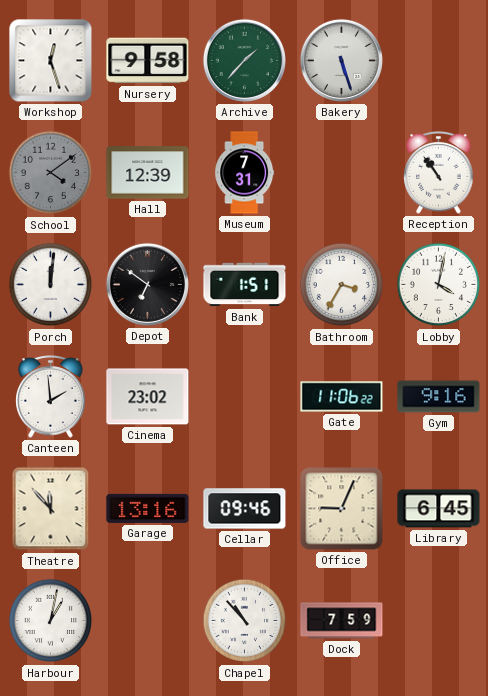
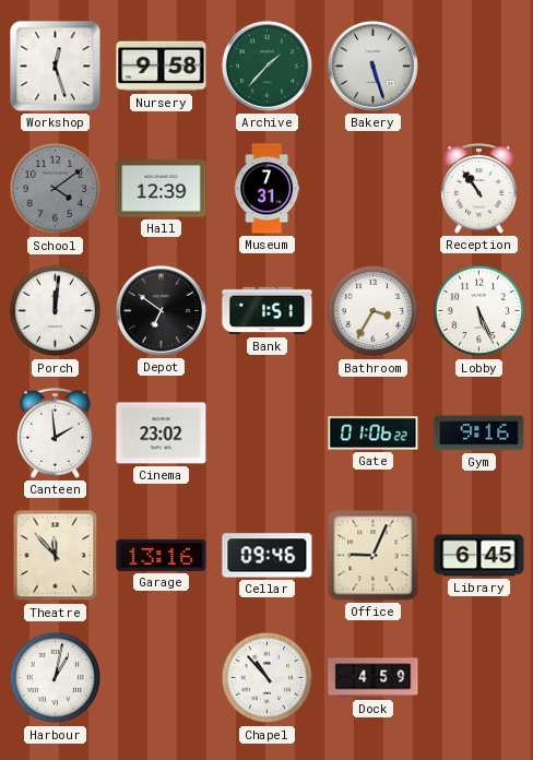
Lobby: 4:02 -> 5:26
Gate: 11:06 -> 01:06
Dock: 7:59 -> 4:59
